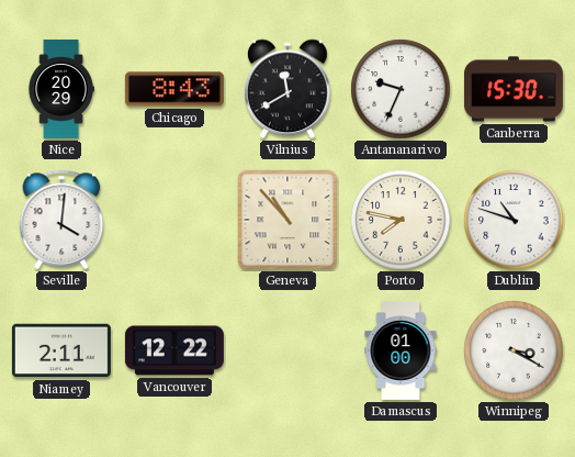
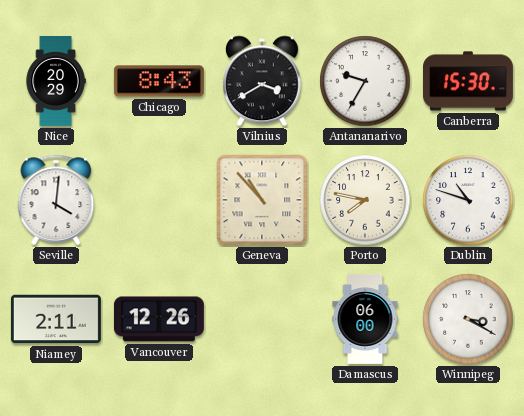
Vilnius: 11:40 -> 3:40
Antananarivo: 9:34 -> 9:35
Vancouver: 12:22 -> 12:26
Damascus: 01:00 -> 06:00
